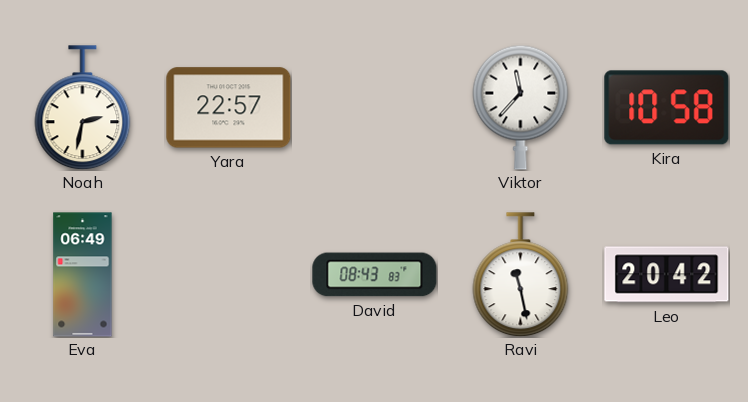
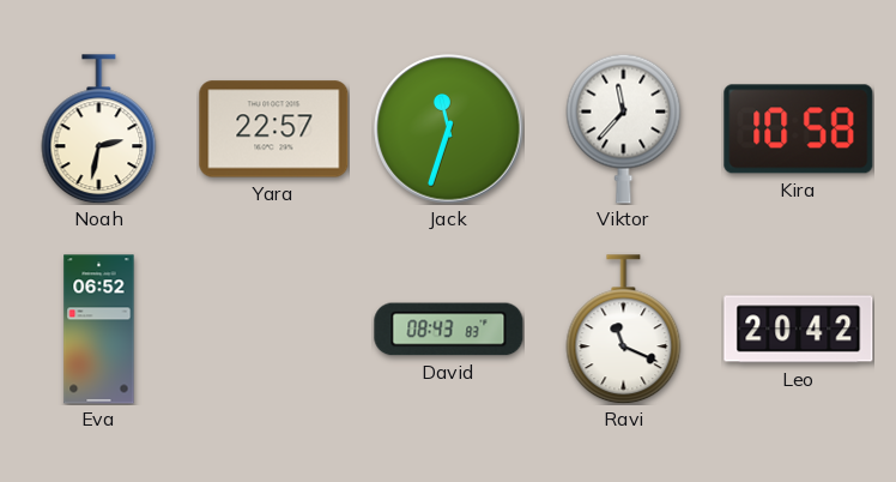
Jack: none -> 11:33
Eva: 06:49 -> 06:52
Ravi: 11:28 -> 11:19
